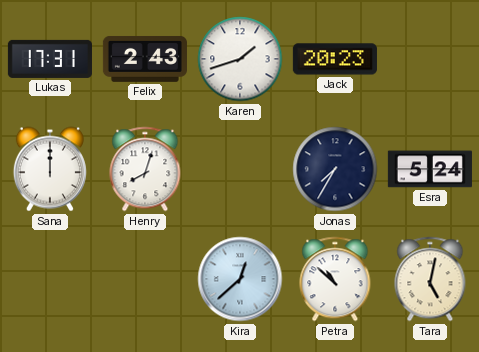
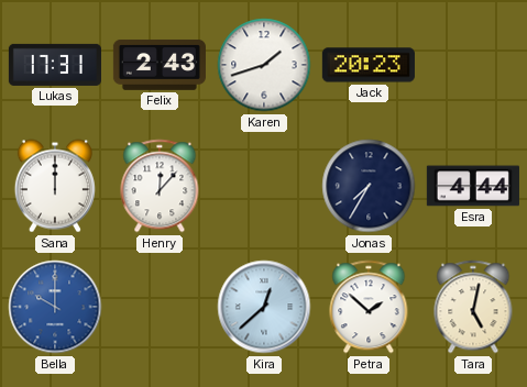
Henry: 8:03 -> 12:07
Esra: 5:24 -> 4:44
Bella: none -> 10:00
Petra: 10:52 -> 1:52
